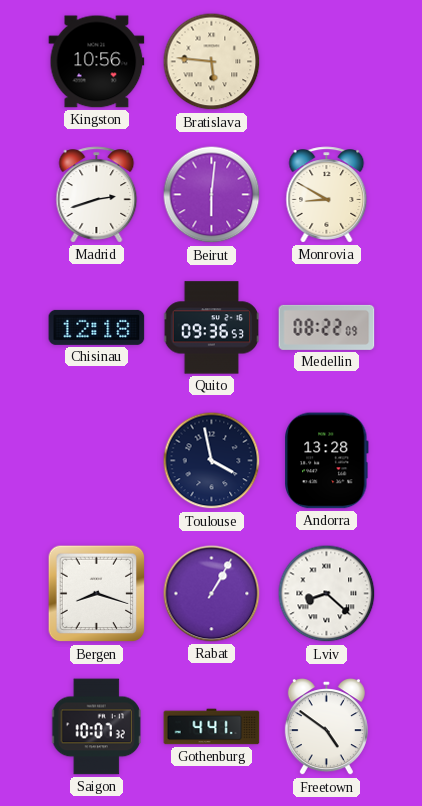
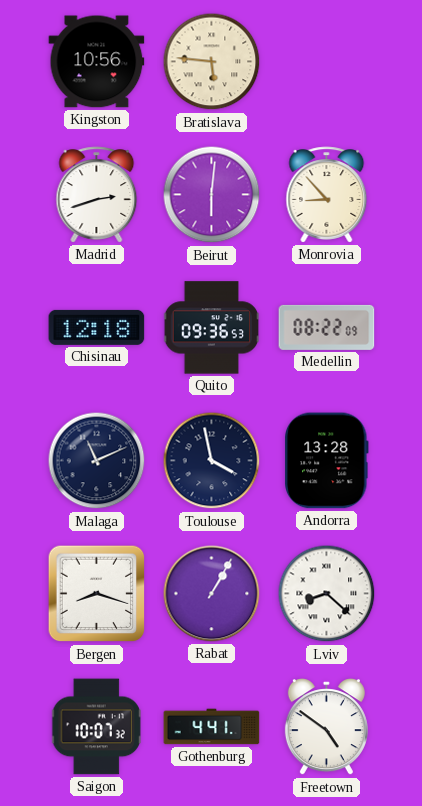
Monrovia: 8:50 -> 8:53
Malaga: none -> 11:11
